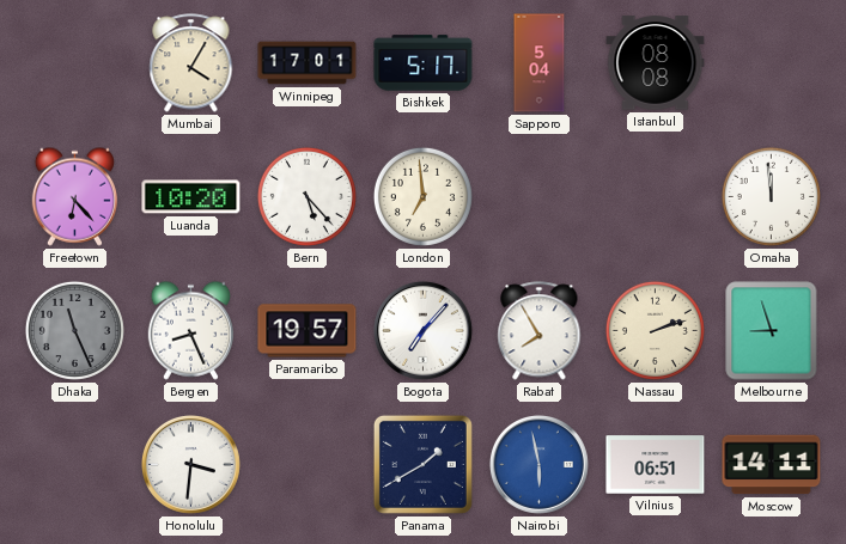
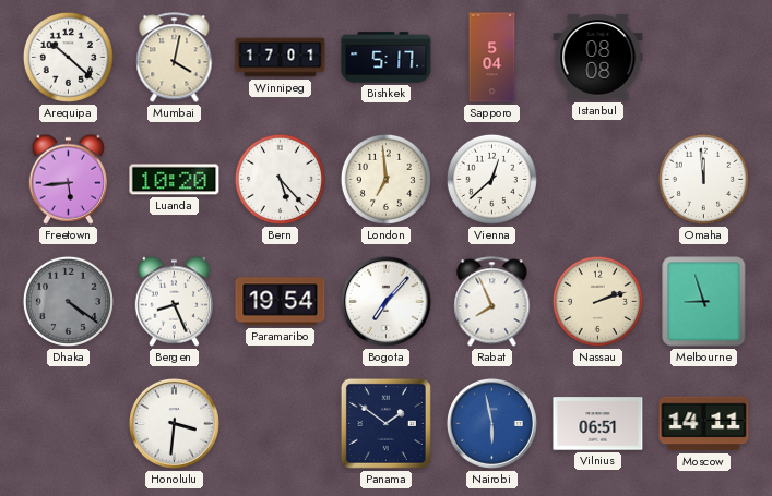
Arequipa: none -> 10:22
Mumbai: 4:05 -> 4:02
Freetown: 6:23 -> 5:44
Vienna: none -> 12:38
Dhaka: 11:26 -> 4:21
Paramaribo: 19:57 -> 19:54
Rabat: 7:55 -> 7:56
Panama: 1:40 -> 1:51
